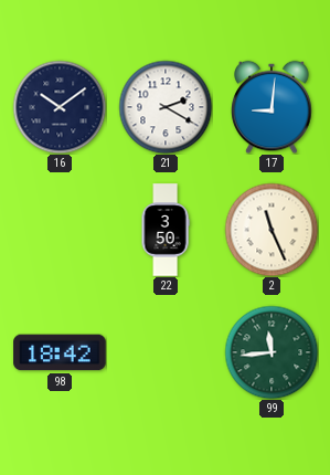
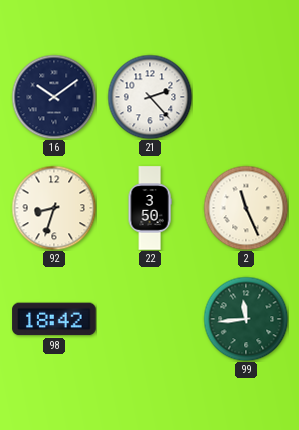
21: 2:20 -> 2:23
17: 9:01 -> none
92: none -> 8:33
